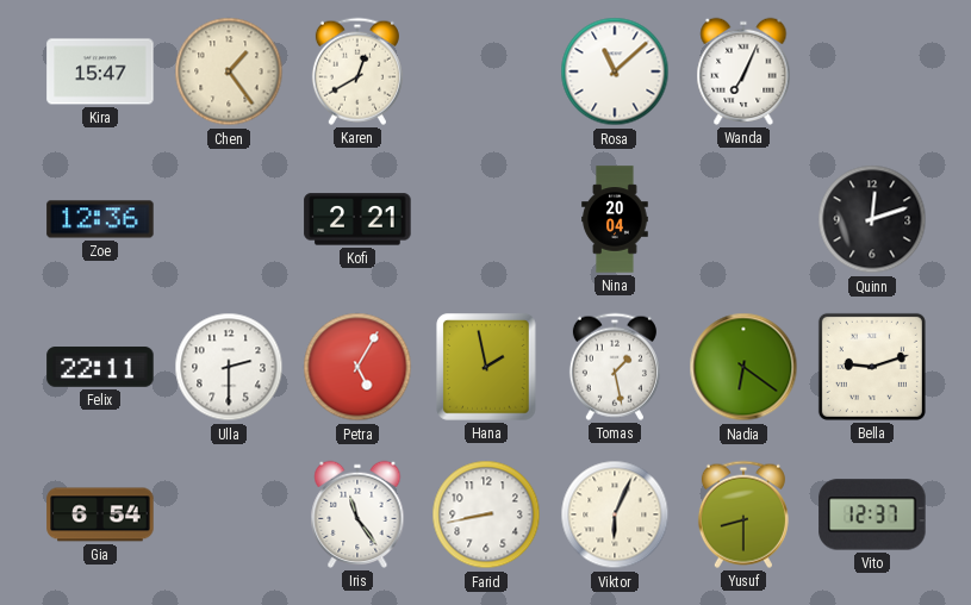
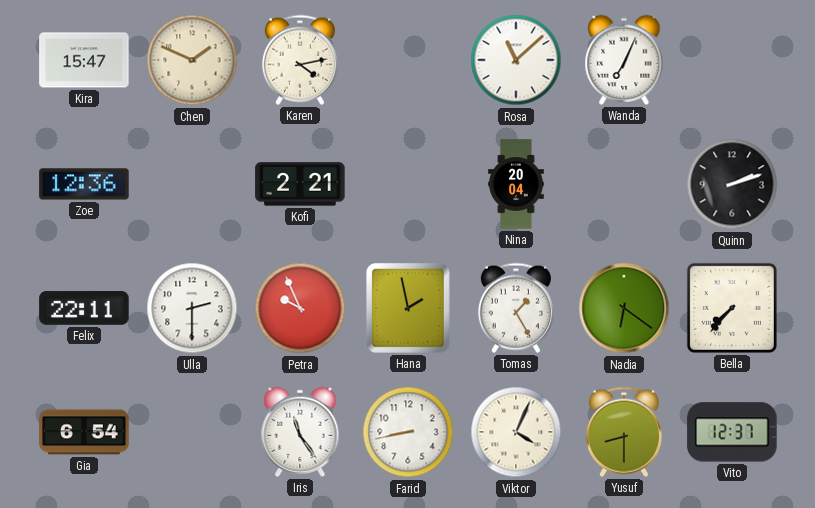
Chen: 1:24 -> 1:49
Karen: 12:40 -> 4:13
Quinn: 12:12 -> 2:12
Petra: 5:05 -> 9:56
Tomas: 1:28 -> 1:25
Bella: 9:12 -> 7:37
Viktor: 6:04 -> 4:04
